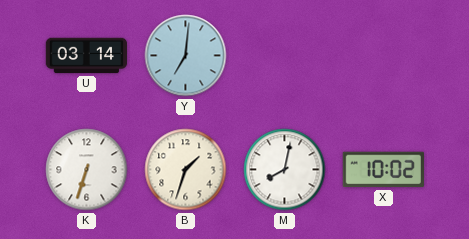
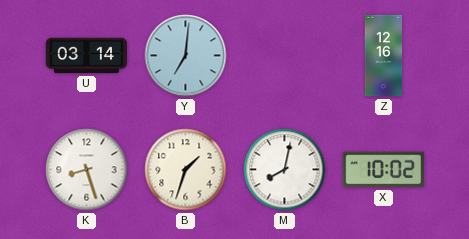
Z: none -> 12:16
K: 6:33 -> 8:27
